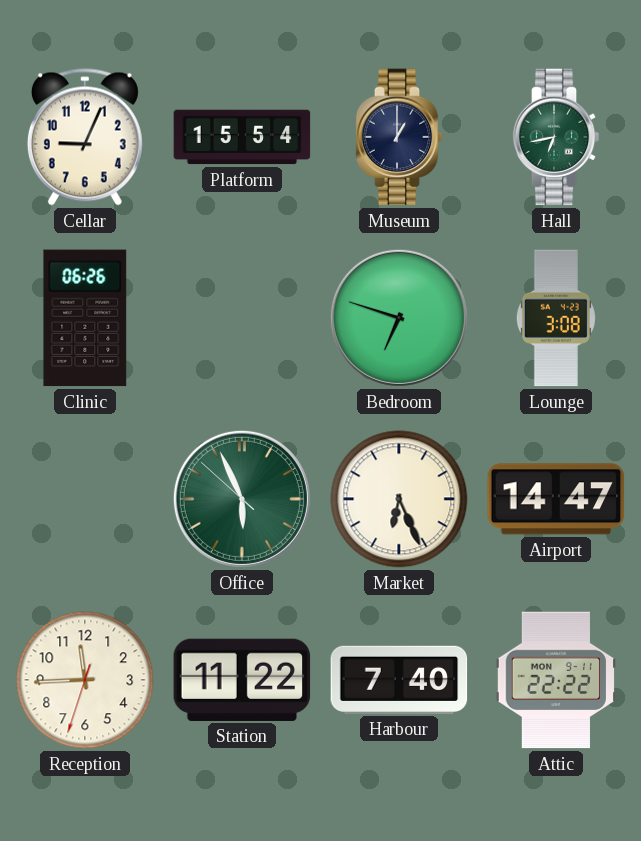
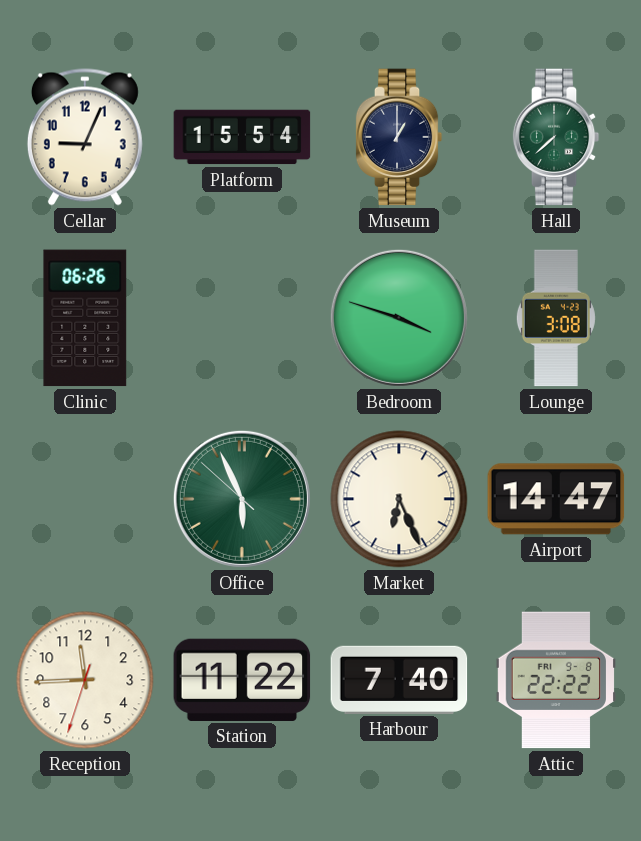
Hall: 6:43 -> 7:38
Bedroom: 6:48 -> 3:48
Attic date: MON 9-11 -> FRI 9-8
